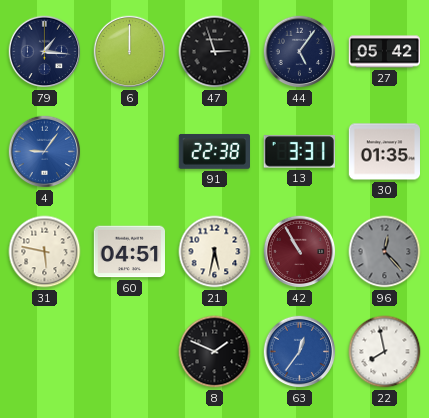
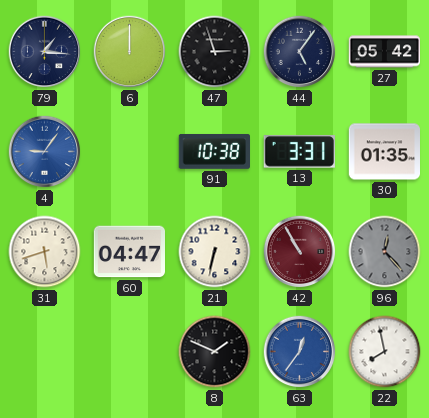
91: 22:38 -> 10:38
31: 5:47 -> 5:42
60: 04:51 -> 04:47
21: 5:32 -> 6:32
